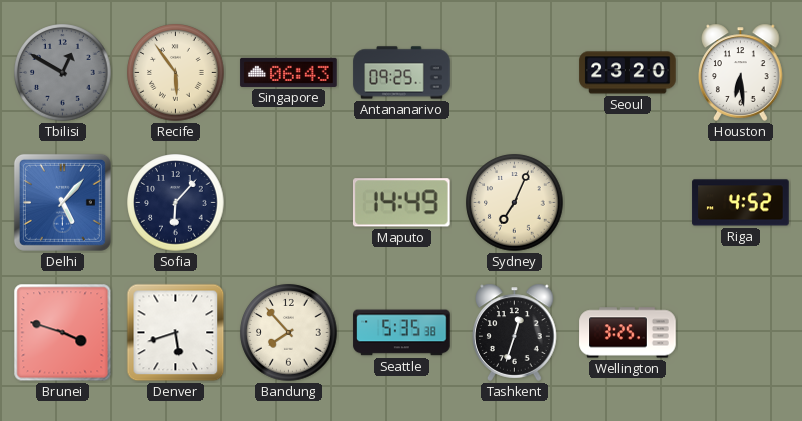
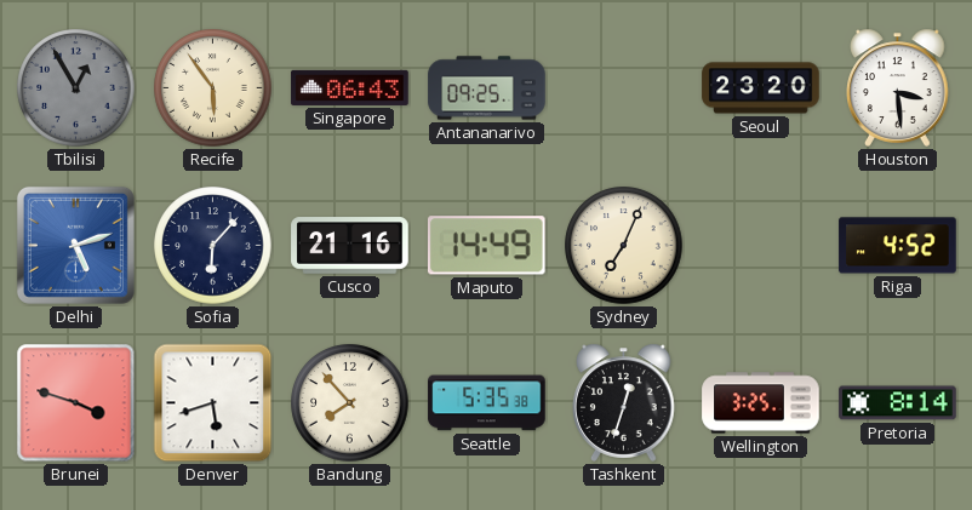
Tbilisi: 12:50 -> 12:55
Houston: 6:29 -> 3:29
Delhi: 5:07 -> 5:12
Cusco: none -> 21:16
Pretoria: none -> 8:14
